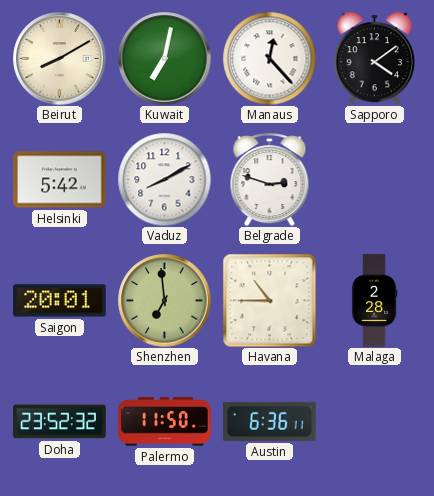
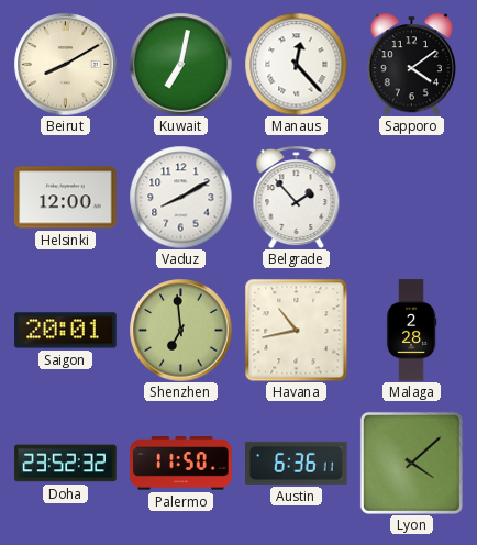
Helsinki: 5:42 -> 12:00
Belgrade: 2:48 -> 1:53
Havana: 10:45 -> 10:43
Lyon: none -> 4:08
